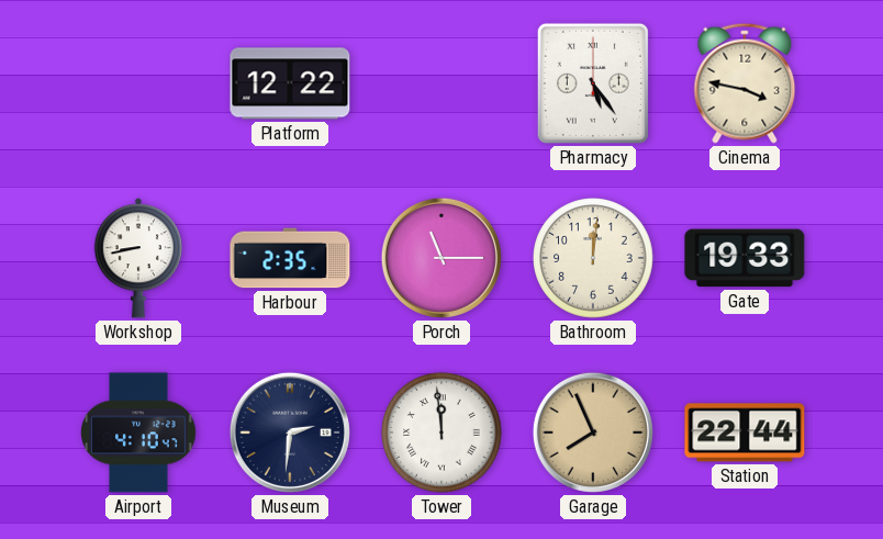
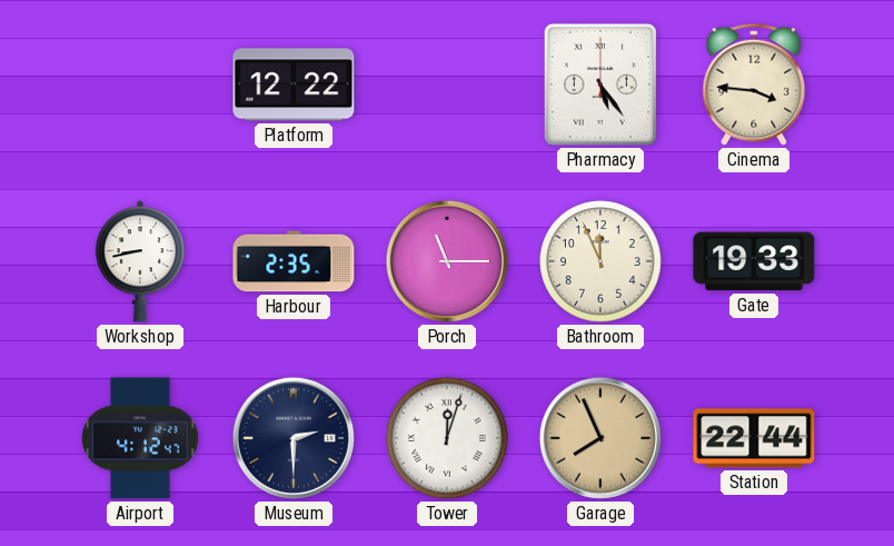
Cinema: 3:47 -> 3:46
Bathroom: 12:01 -> 11:56
Airport: 4:10 -> 4:12
Museum: 2:31 -> 2:30
Tower: 11:59 -> 12:03
